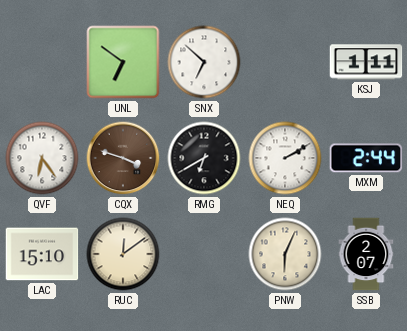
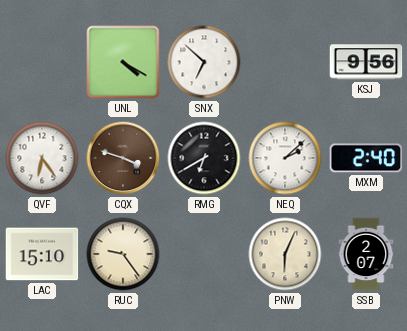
UNL: 6:51 -> 4:20
KSJ: 1:11 -> 9:56
NEQ: 2:10 -> 2:08
MXM: 2:44 -> 2:40
RUC: 12:09 -> 9:24
